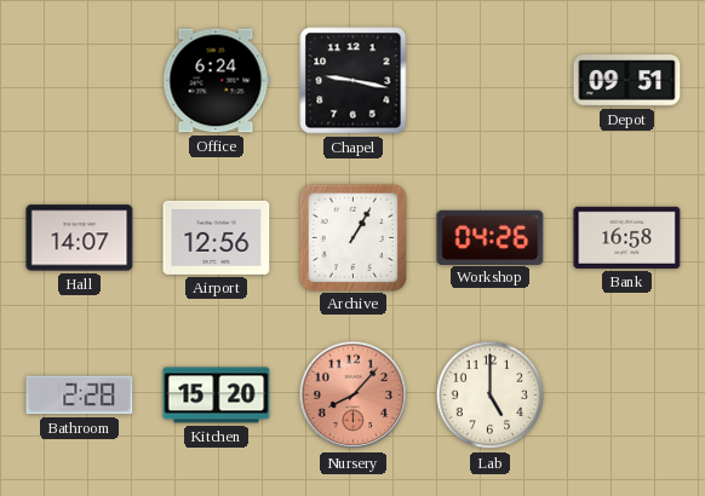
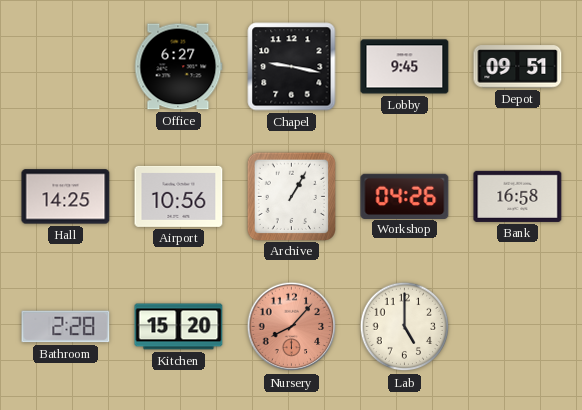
Office: 6:24 -> 6:27
Lobby: none -> 9:45
Hall: 14:07 -> 14:25
Airport: 12:56 -> 10:56
